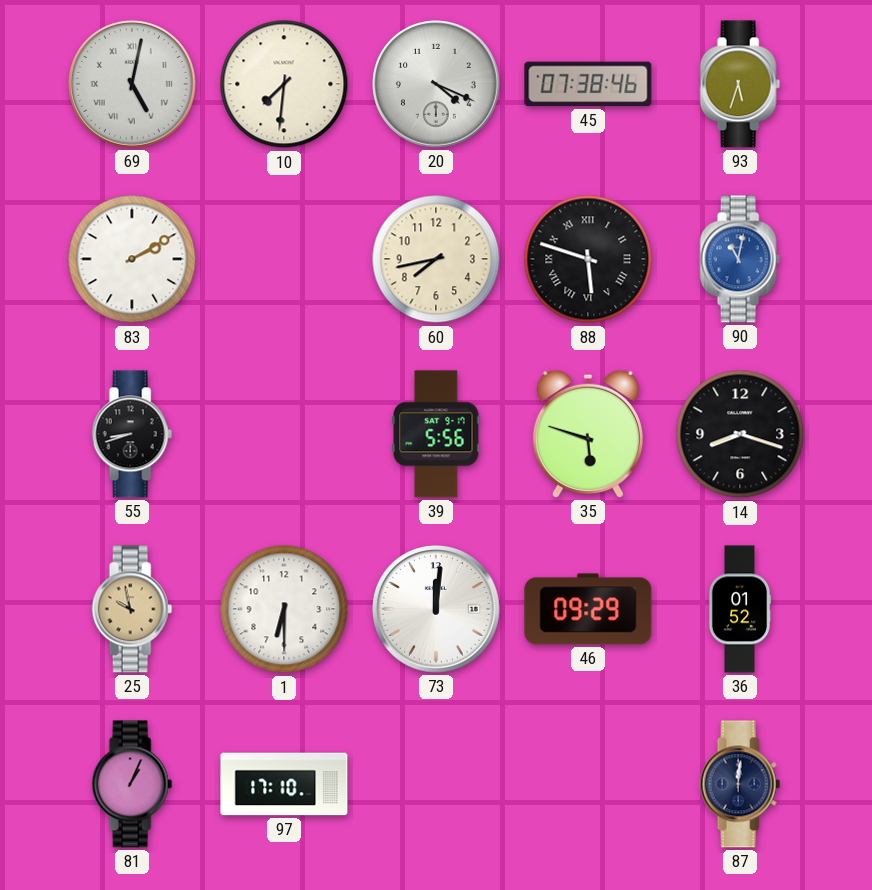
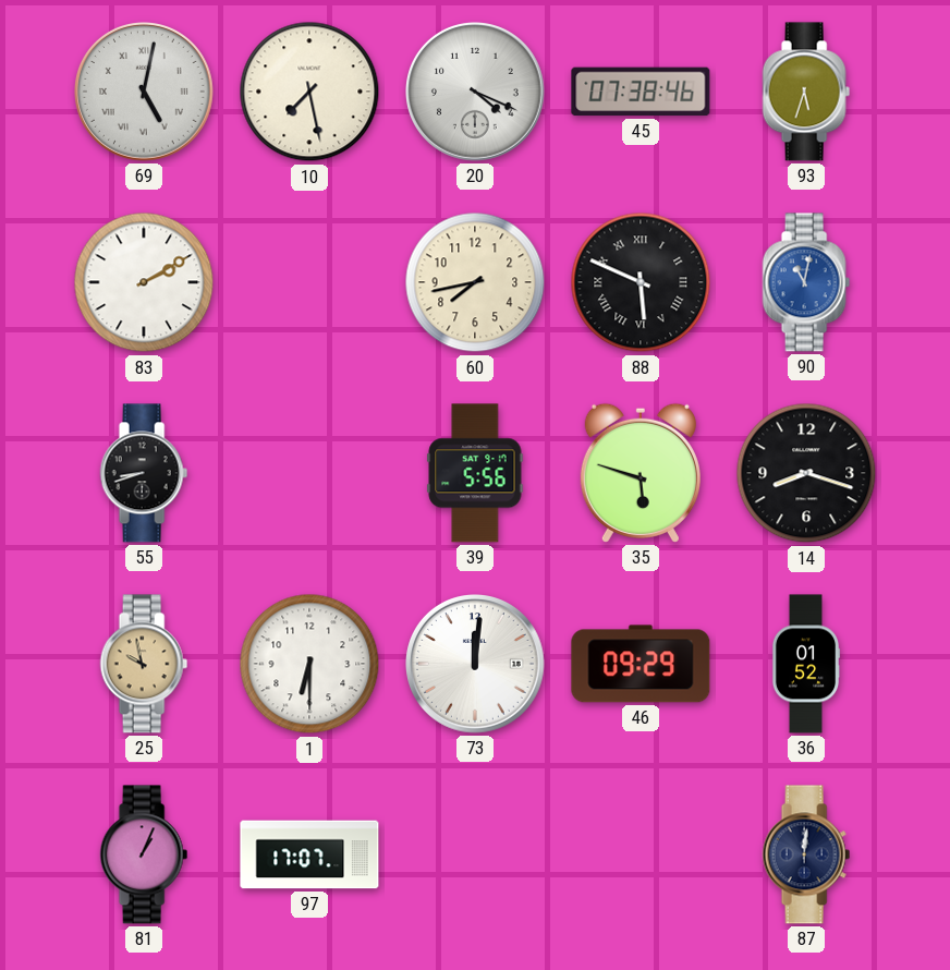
10: 7:31 -> 7:28
88: 5:48 -> 5:49
97: 17:10 -> 17:07
